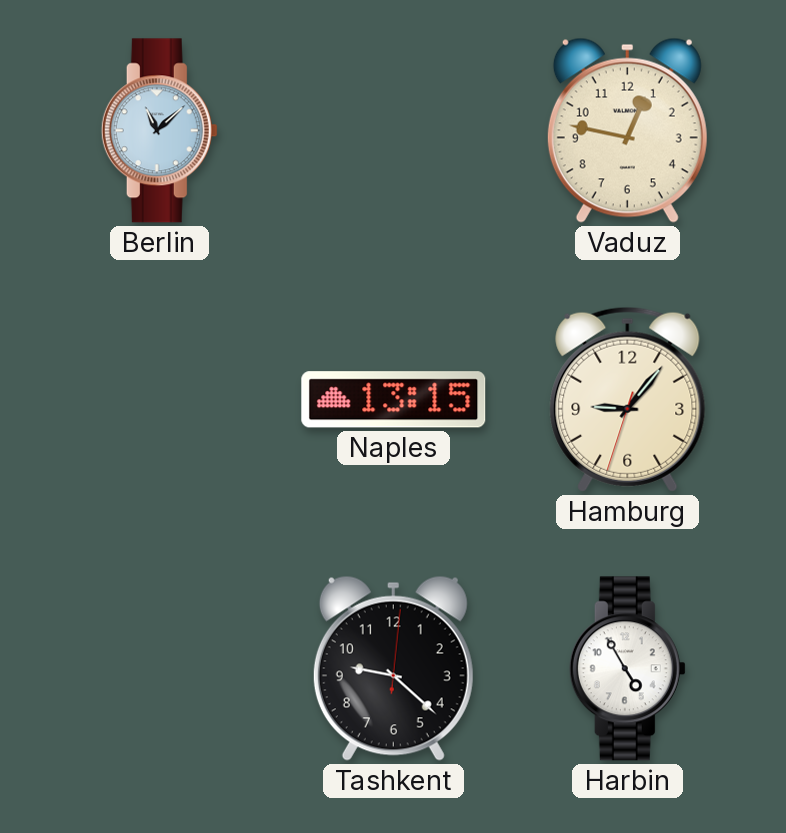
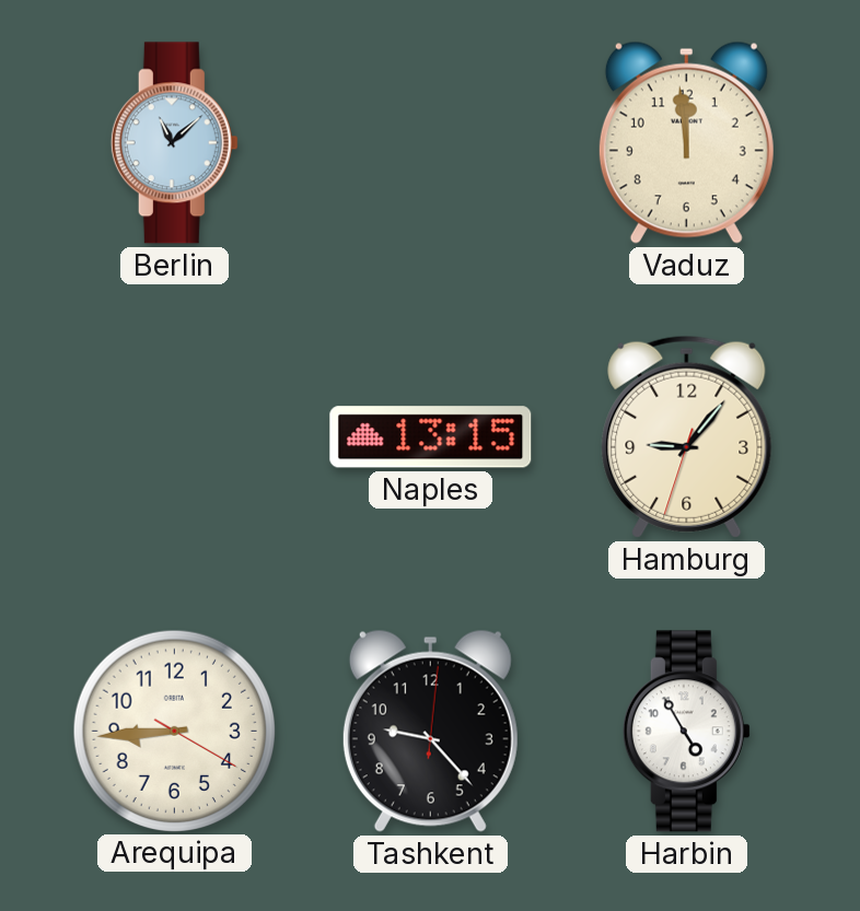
Vaduz: 12:47 -> 11:59
Arequipa: none -> 8:44
Tashkent: 9:22 -> 9:23
